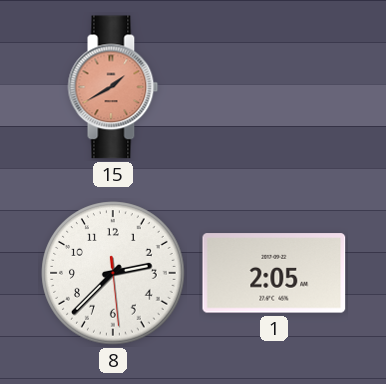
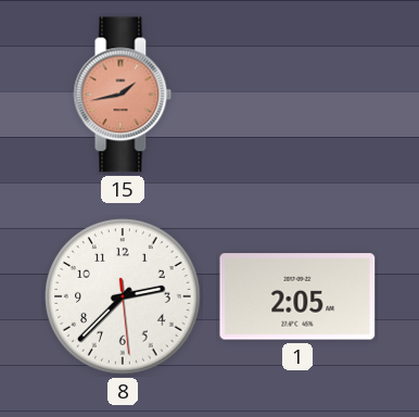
15: 1:40 -> 1:43
